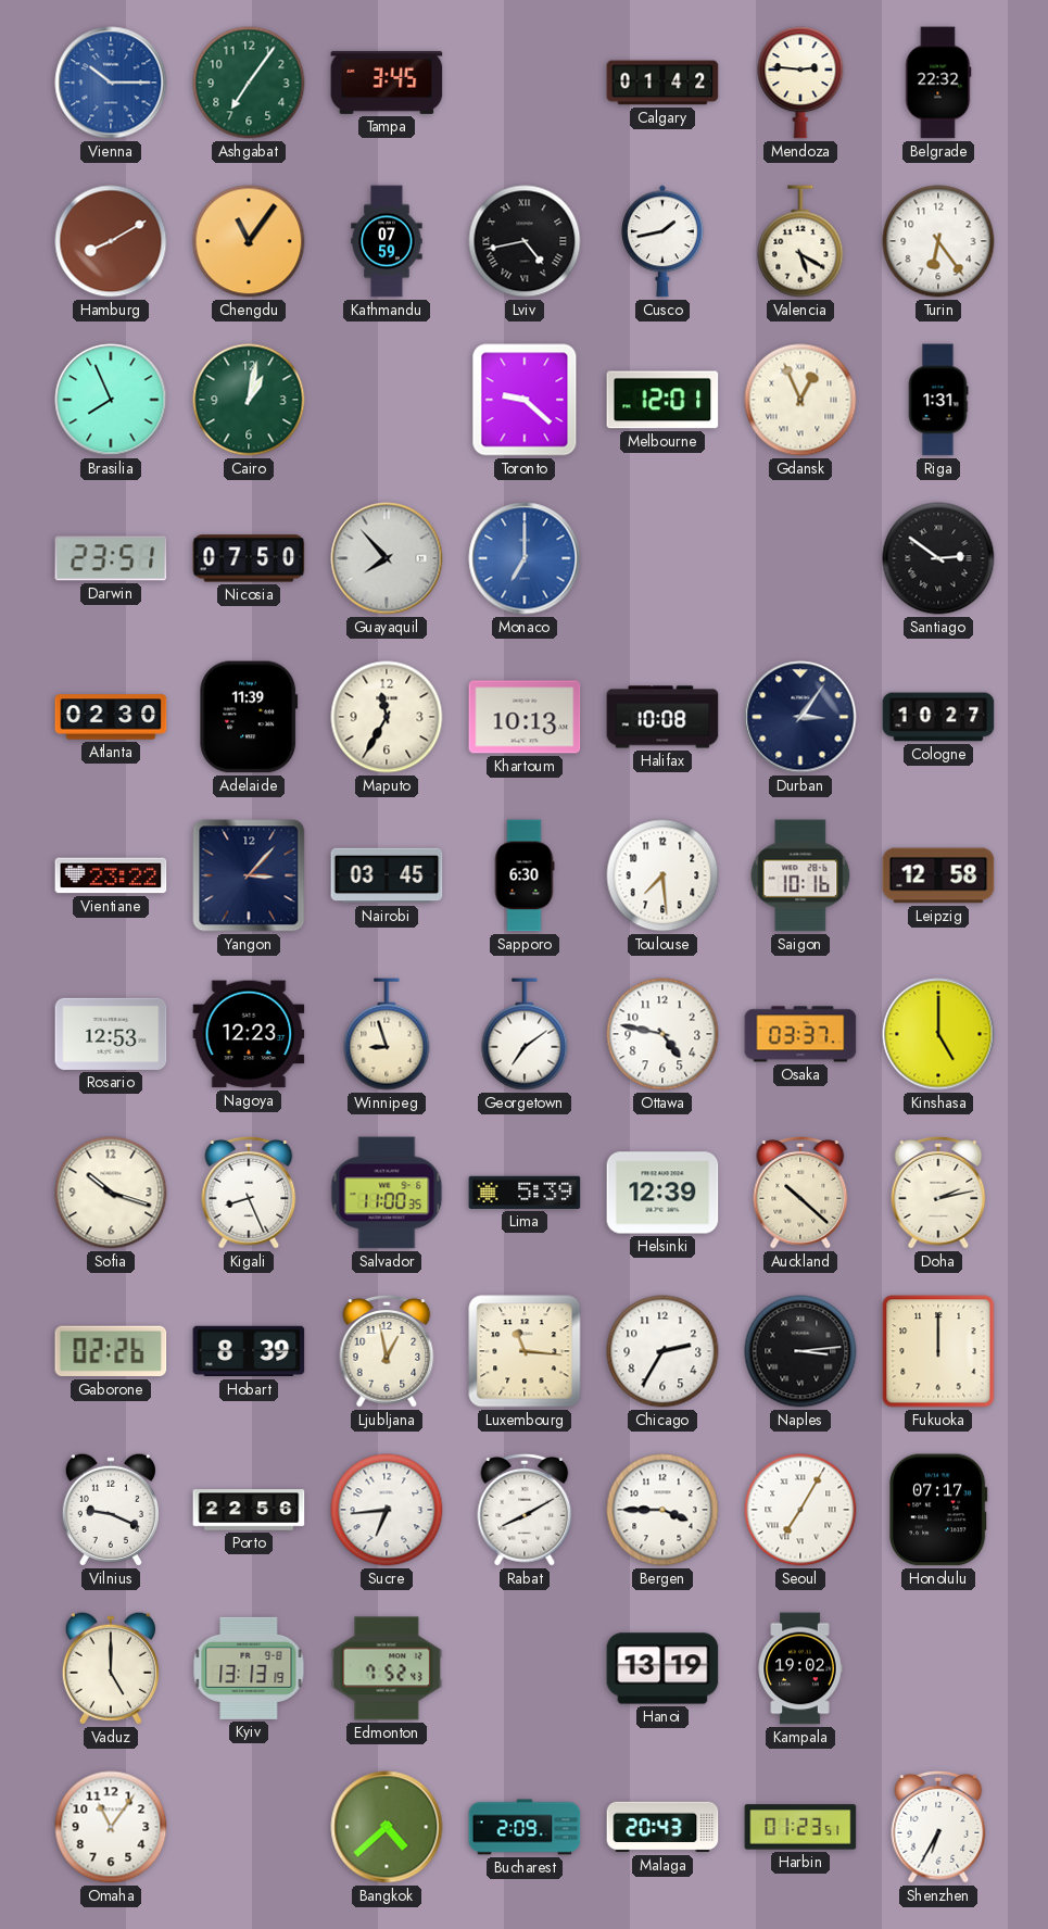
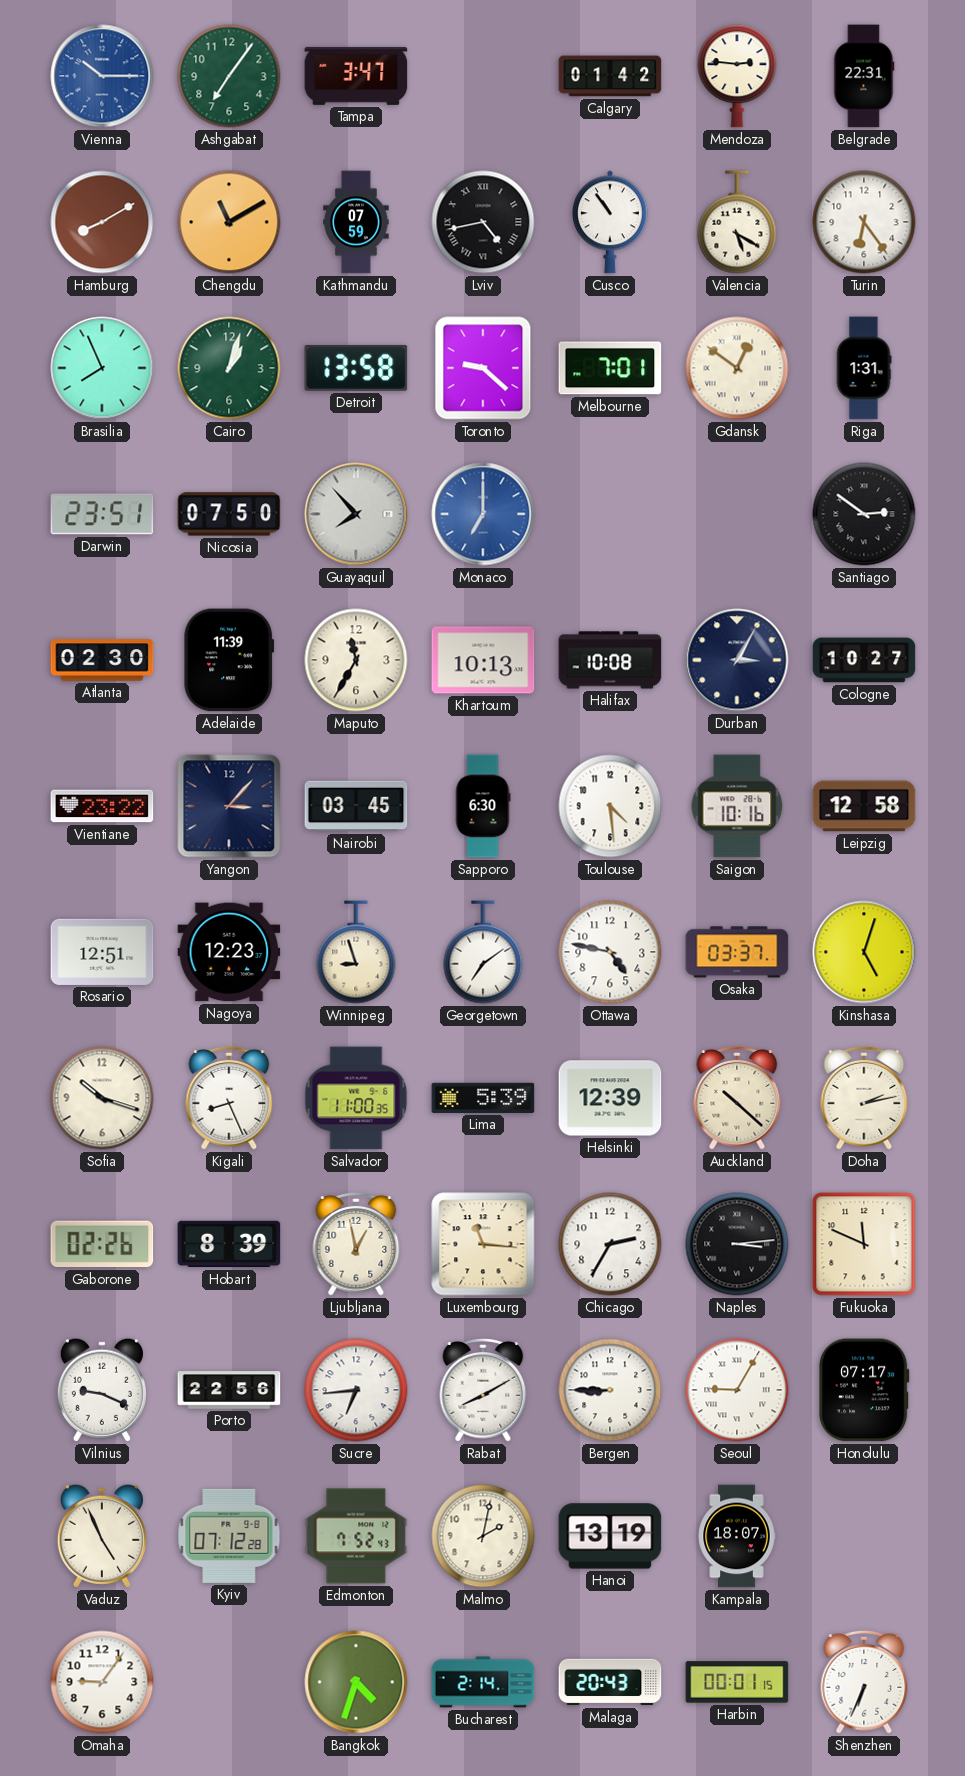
Tampa: 3:45 -> 3:47
Belgrade: 22:32 -> 22:31
Chengdu: 11:06 -> 11:10
Cusco: 1:43 -> 10:54
Cairo: 1:02 -> 1:03
Detroit: none -> 13:58
Melbourne: 12:01 -> 7:01
Gdansk: 12:56 -> 12:51
Durban: 3:06 -> 3:05
Toulouse: 7:29 -> 4:29
Rosario: 12:53 -> 12:51
Kinshasa: 5:00 -> 5:03
Fukuoka: 12:00 -> 11:49
Bergen: 3:45 -> 8:45
Seoul: 7:05 -> 9:05
Vaduz: 5:00 -> 4:56
Kyiv: 13:13 -> 07:12
Malmo: none -> 2:02
Kampala: 19:02 -> 18:07
Omaha: 11:06 -> 9:06
Bangkok: 4:38 -> 4:33
Bucharest: 2:09 -> 2:14
Harbin: 01:23 -> 00:01
Shenzhen: 6:35 -> 6:34
